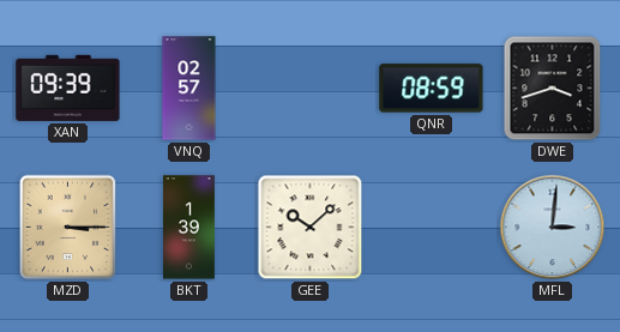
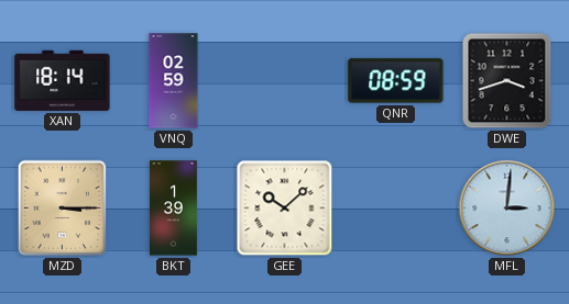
XAN: 09:39 -> 18:14
VNQ: 02:57 -> 02:59
